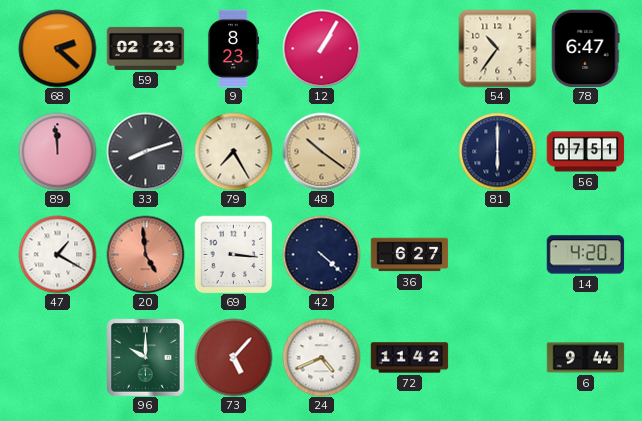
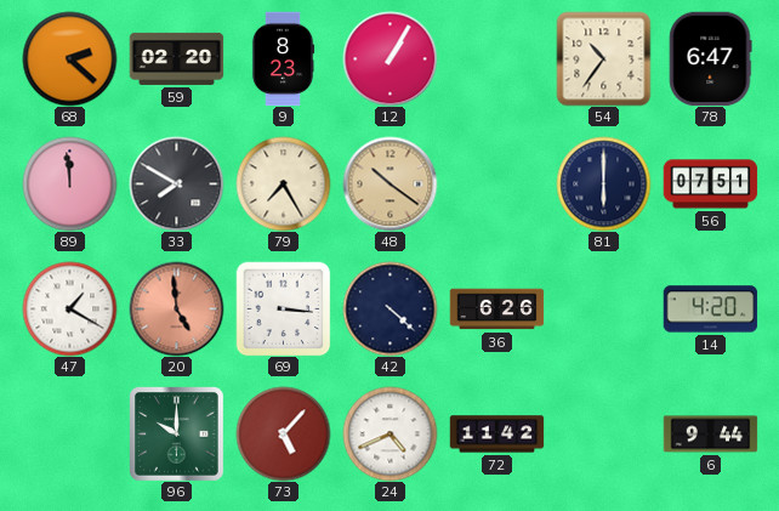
59: 02:23 -> 02:20
33: 8:12 -> 7:50
36: 6:27 -> 6:26
